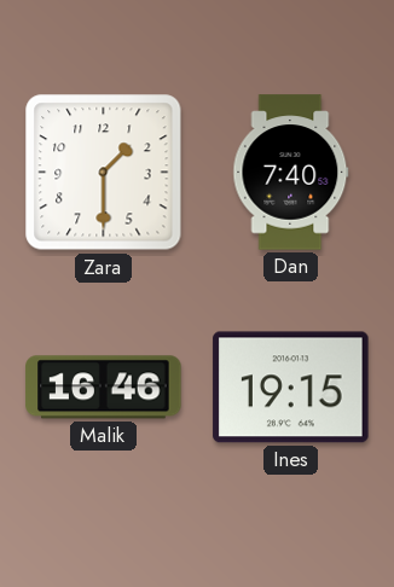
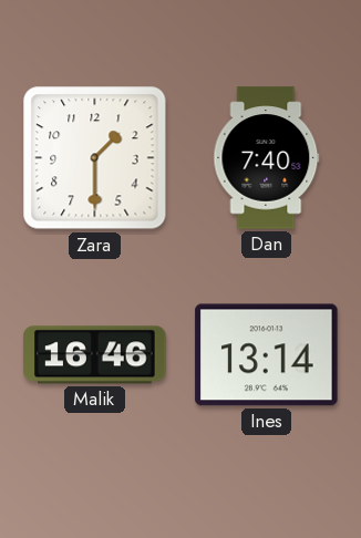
Ines: 19:15 -> 13:14
